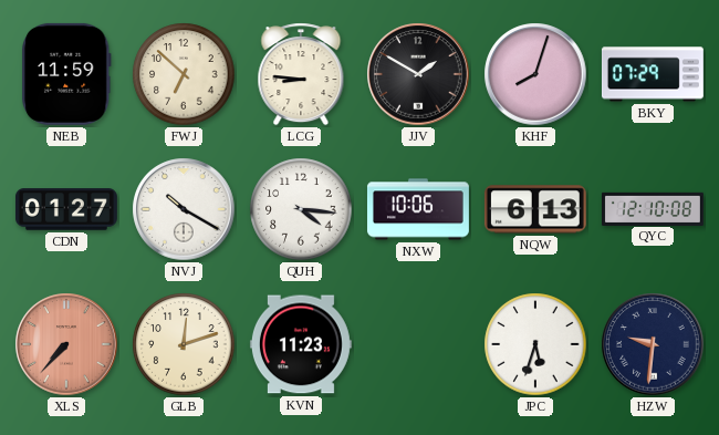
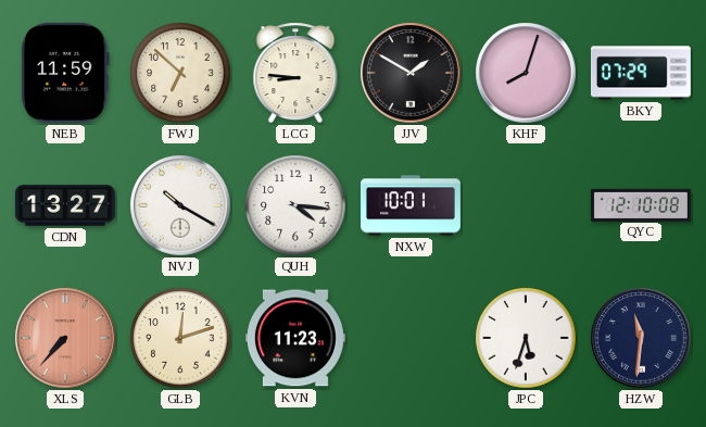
CDN: 01:27 -> 13:27
NXW: 10:06 -> 10:01
NQW: 6:13 -> none
HZW: 9:31 -> 11:31
